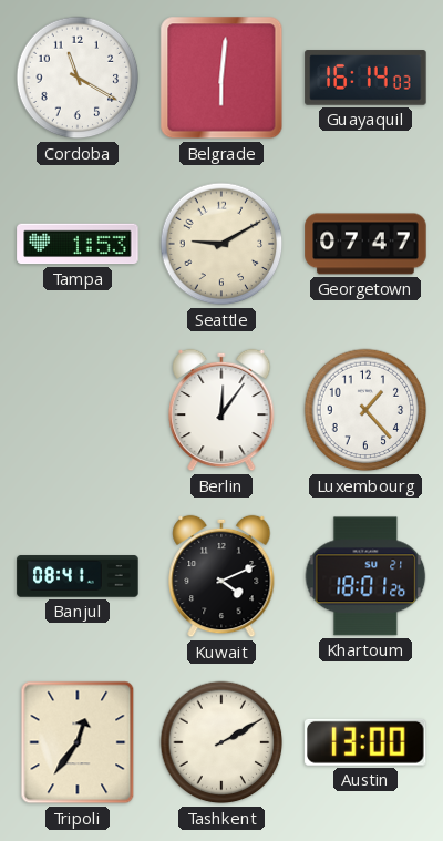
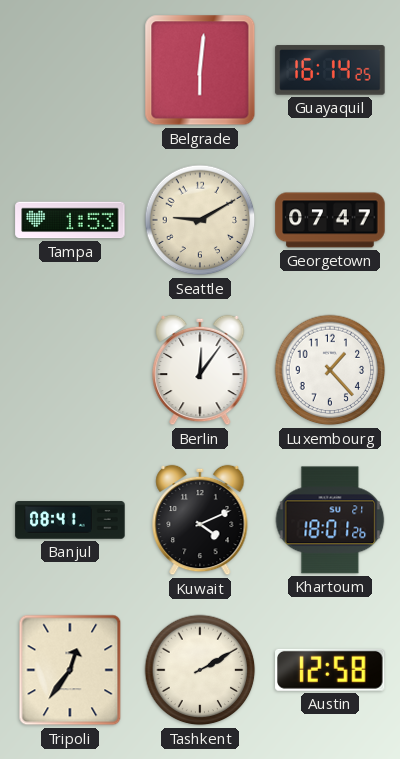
Cordoba: 11:20 -> none
Guayaquil: 16:14:03 -> 16:14:25
Austin: 13:00 -> 12:58
